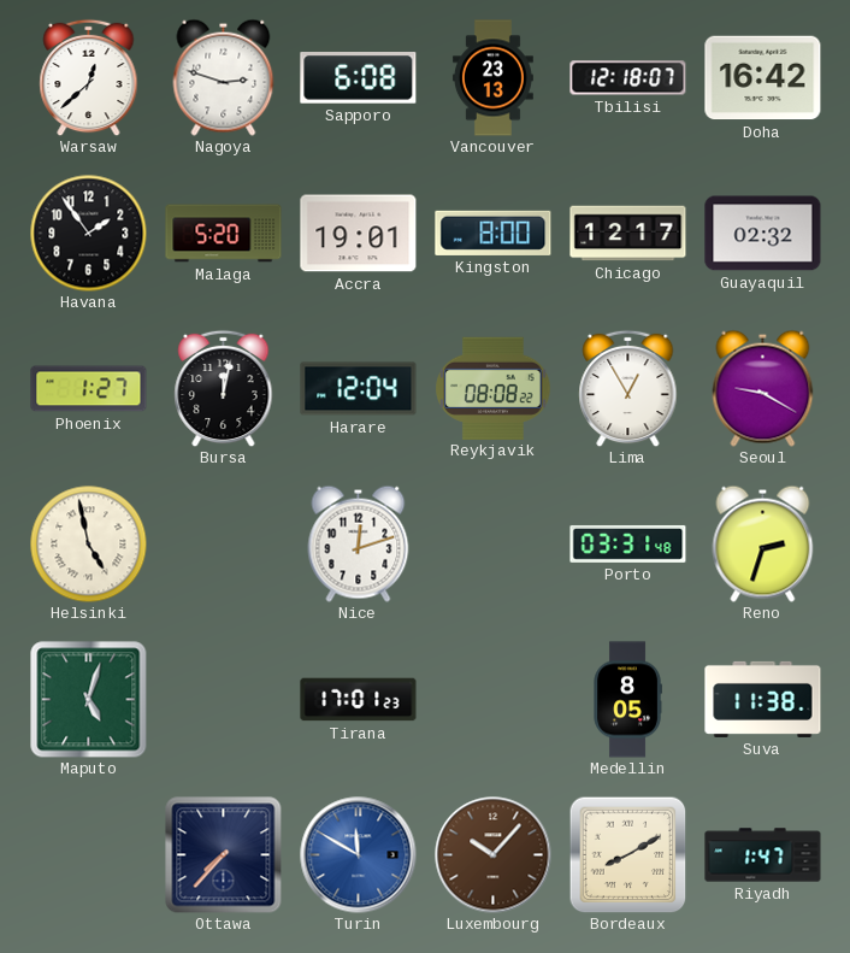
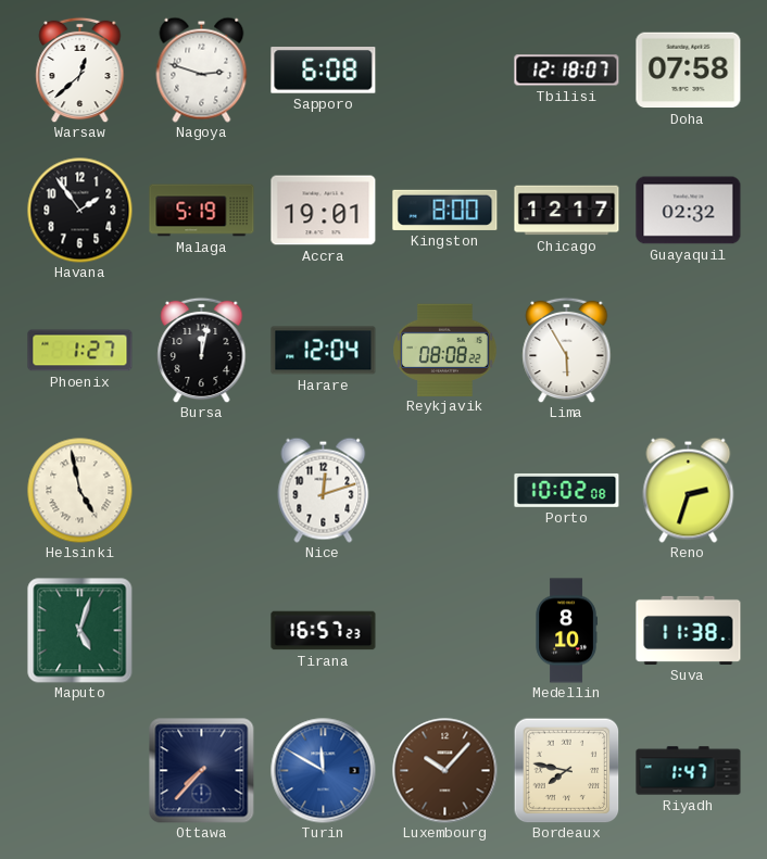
Vancouver: 23:13 -> none
Doha: 16:42 -> 07:58
Malaga: 5:20 -> 5:19
Lima: 12:55 -> 5:55
Seoul: 9:20 -> none
Porto: 03:31 -> 10:02
Tirana: 17:01 -> 16:57
Medellin: 8:05 -> 8:10
Bordeaux: 8:10 -> 7:47
